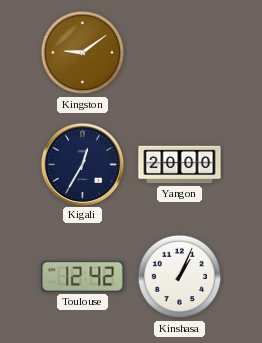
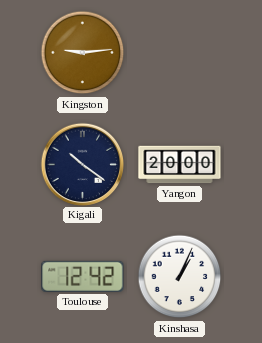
Kingston: 9:09 -> 9:14
Kigali: 12:35 -> 10:21
